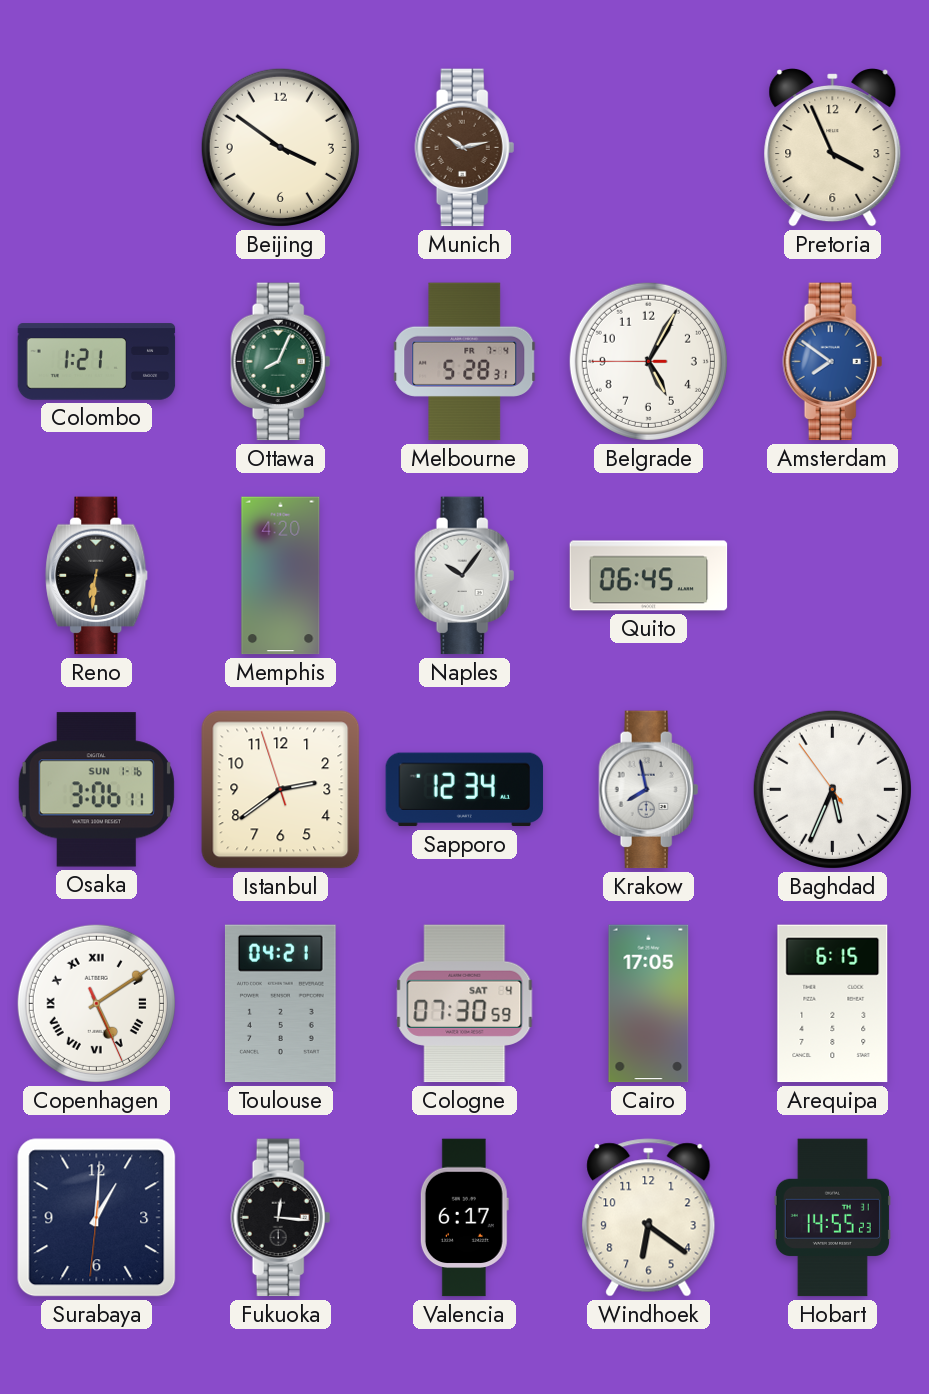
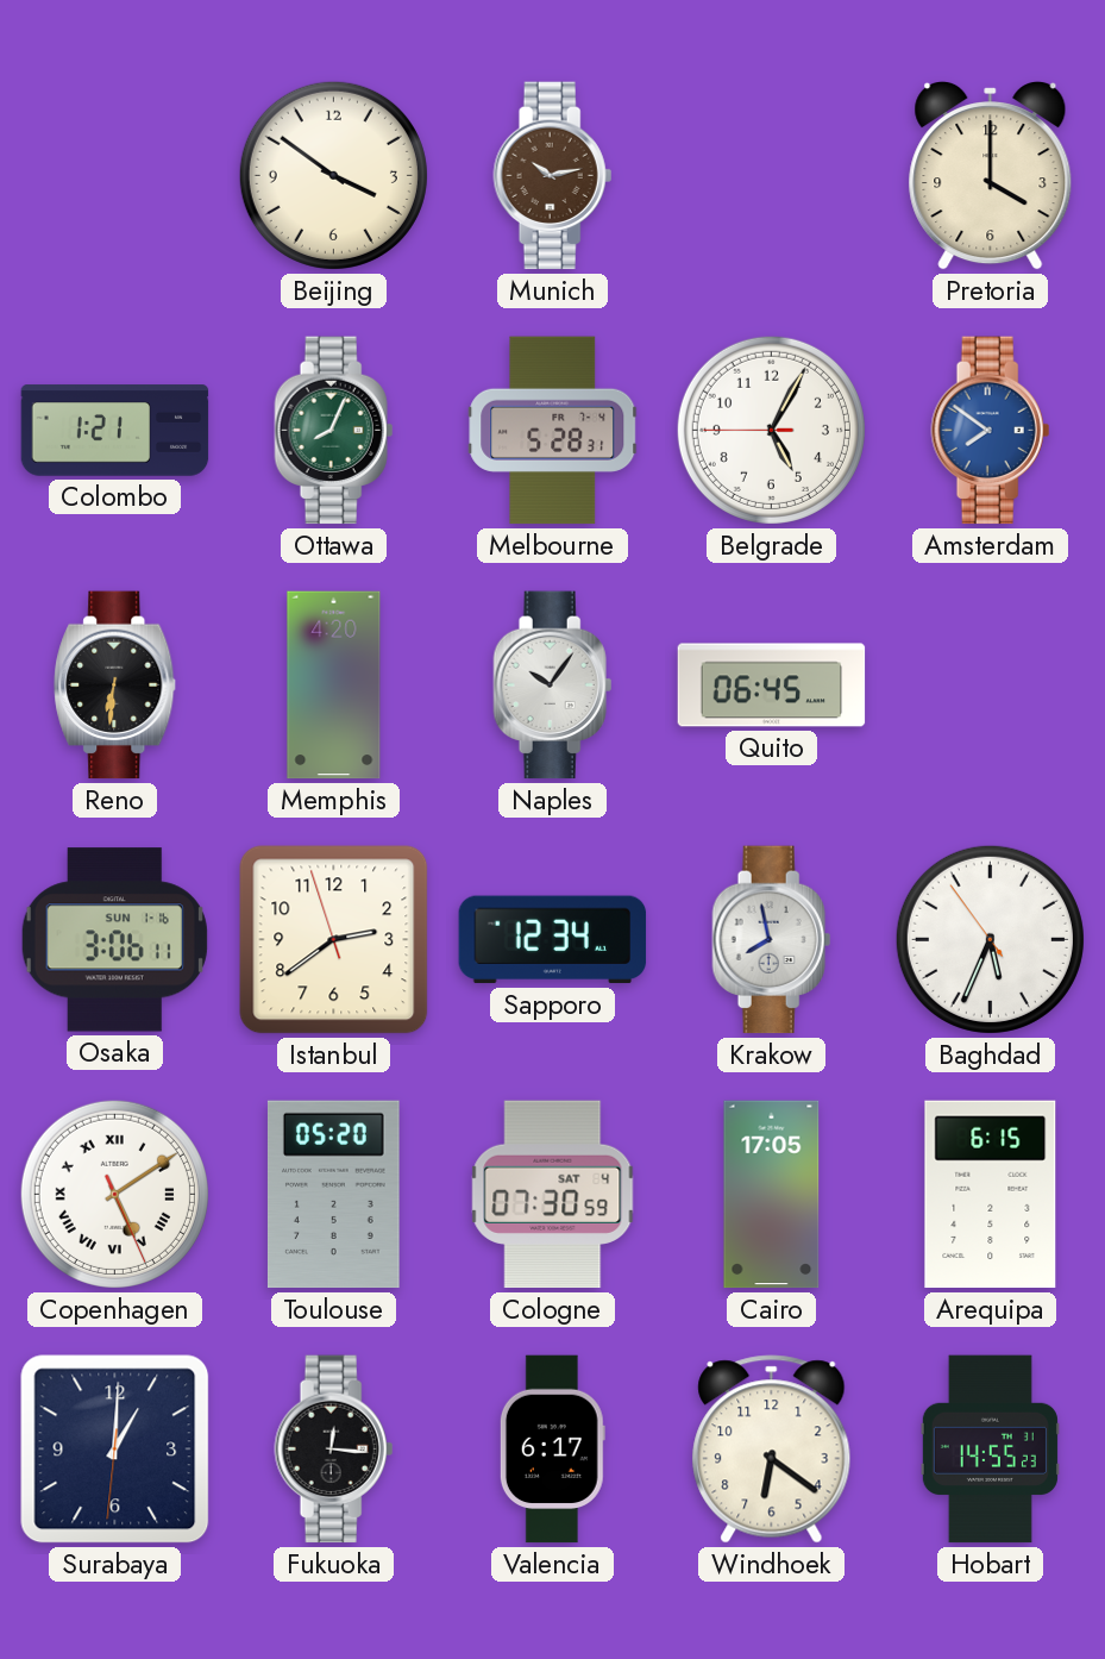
Pretoria: 3:56 -> 4:00
Toulouse: 04:21 -> 05:20
